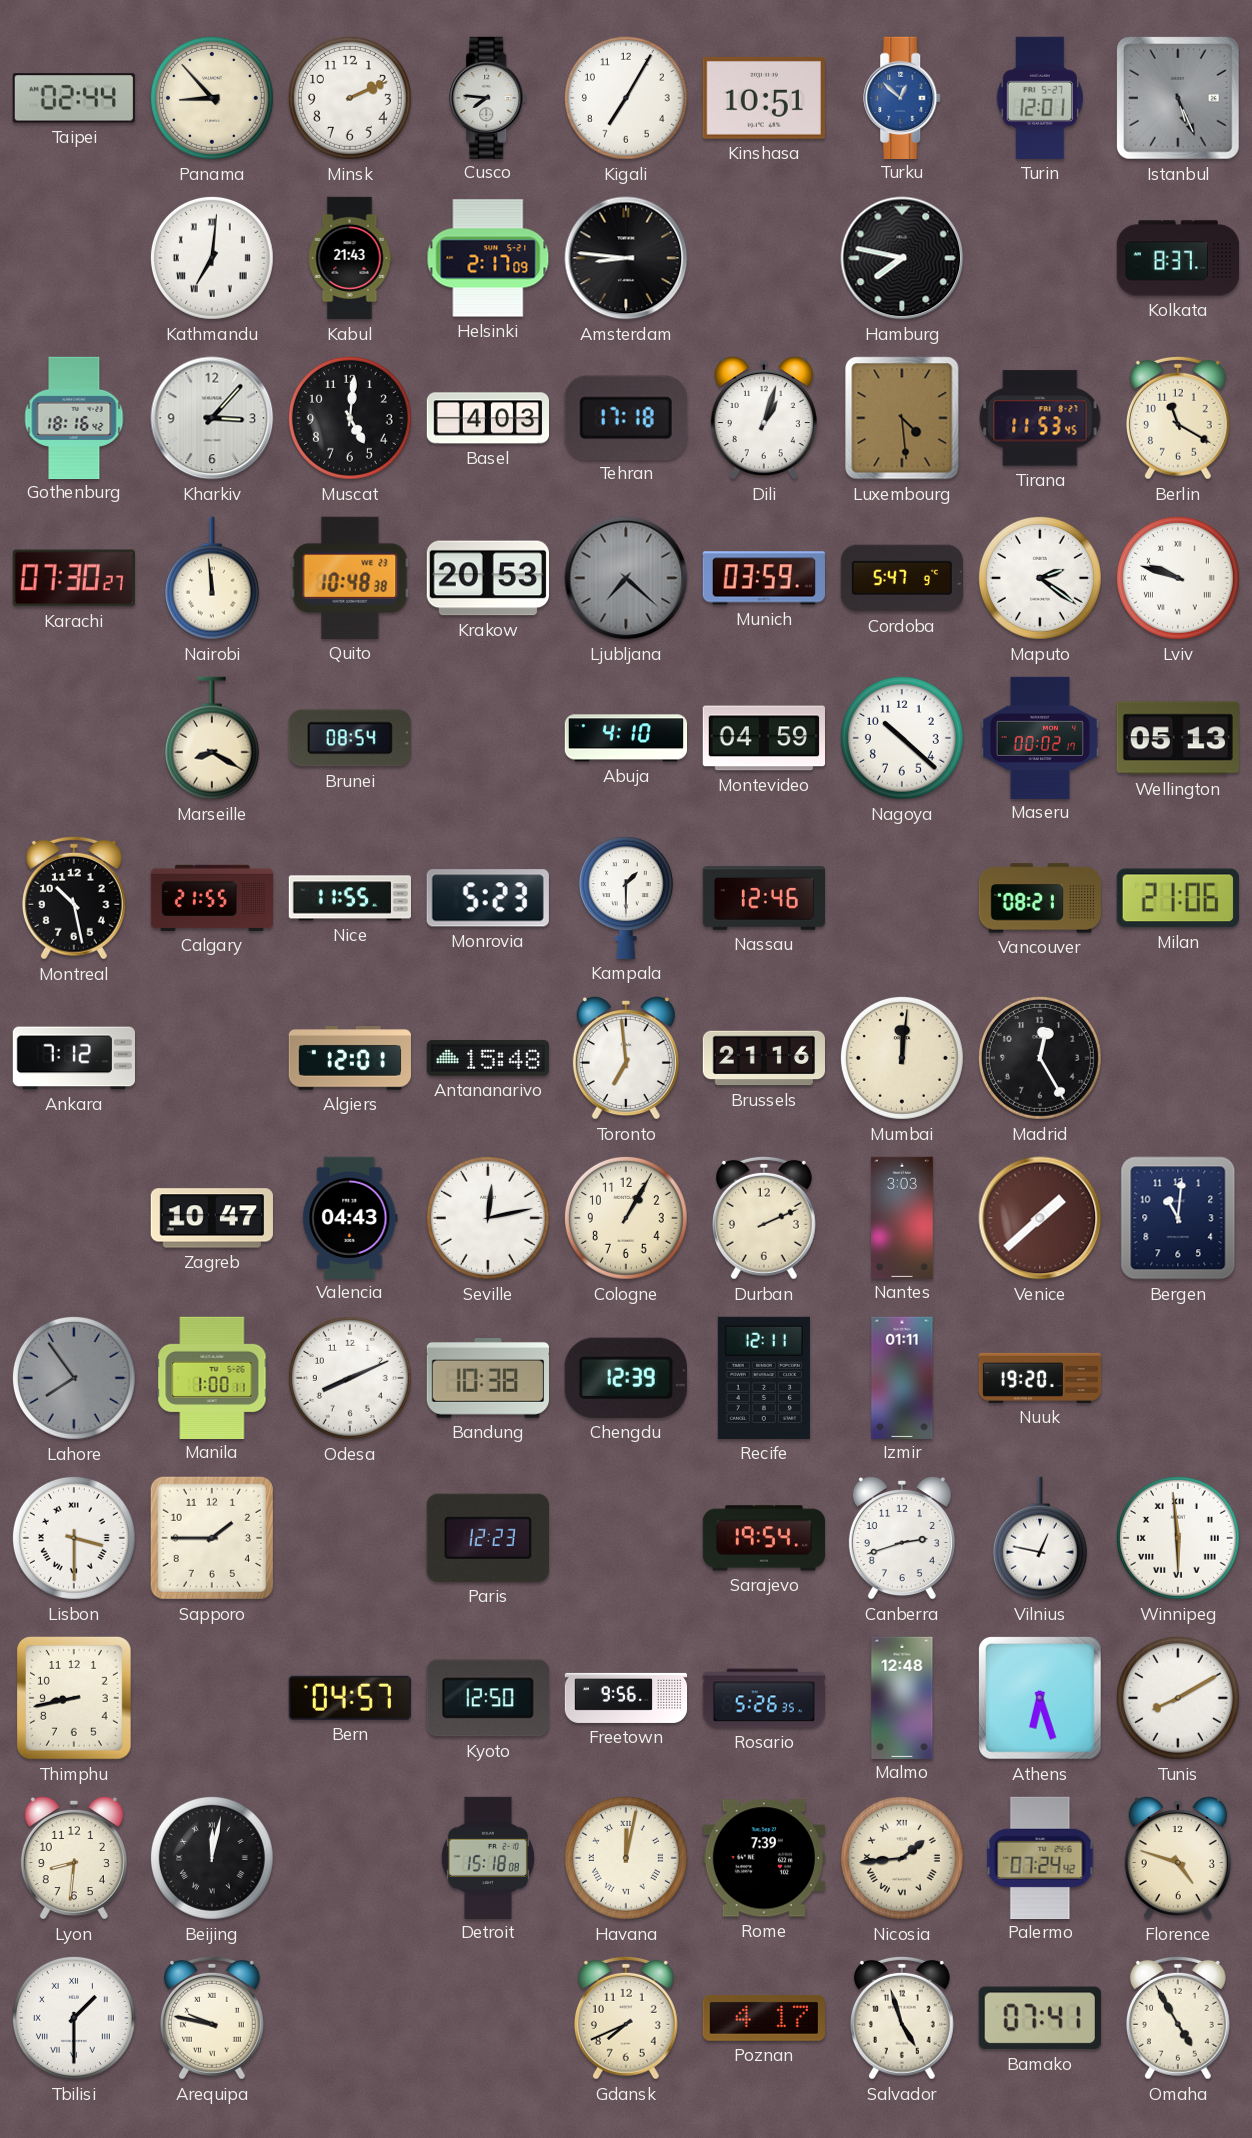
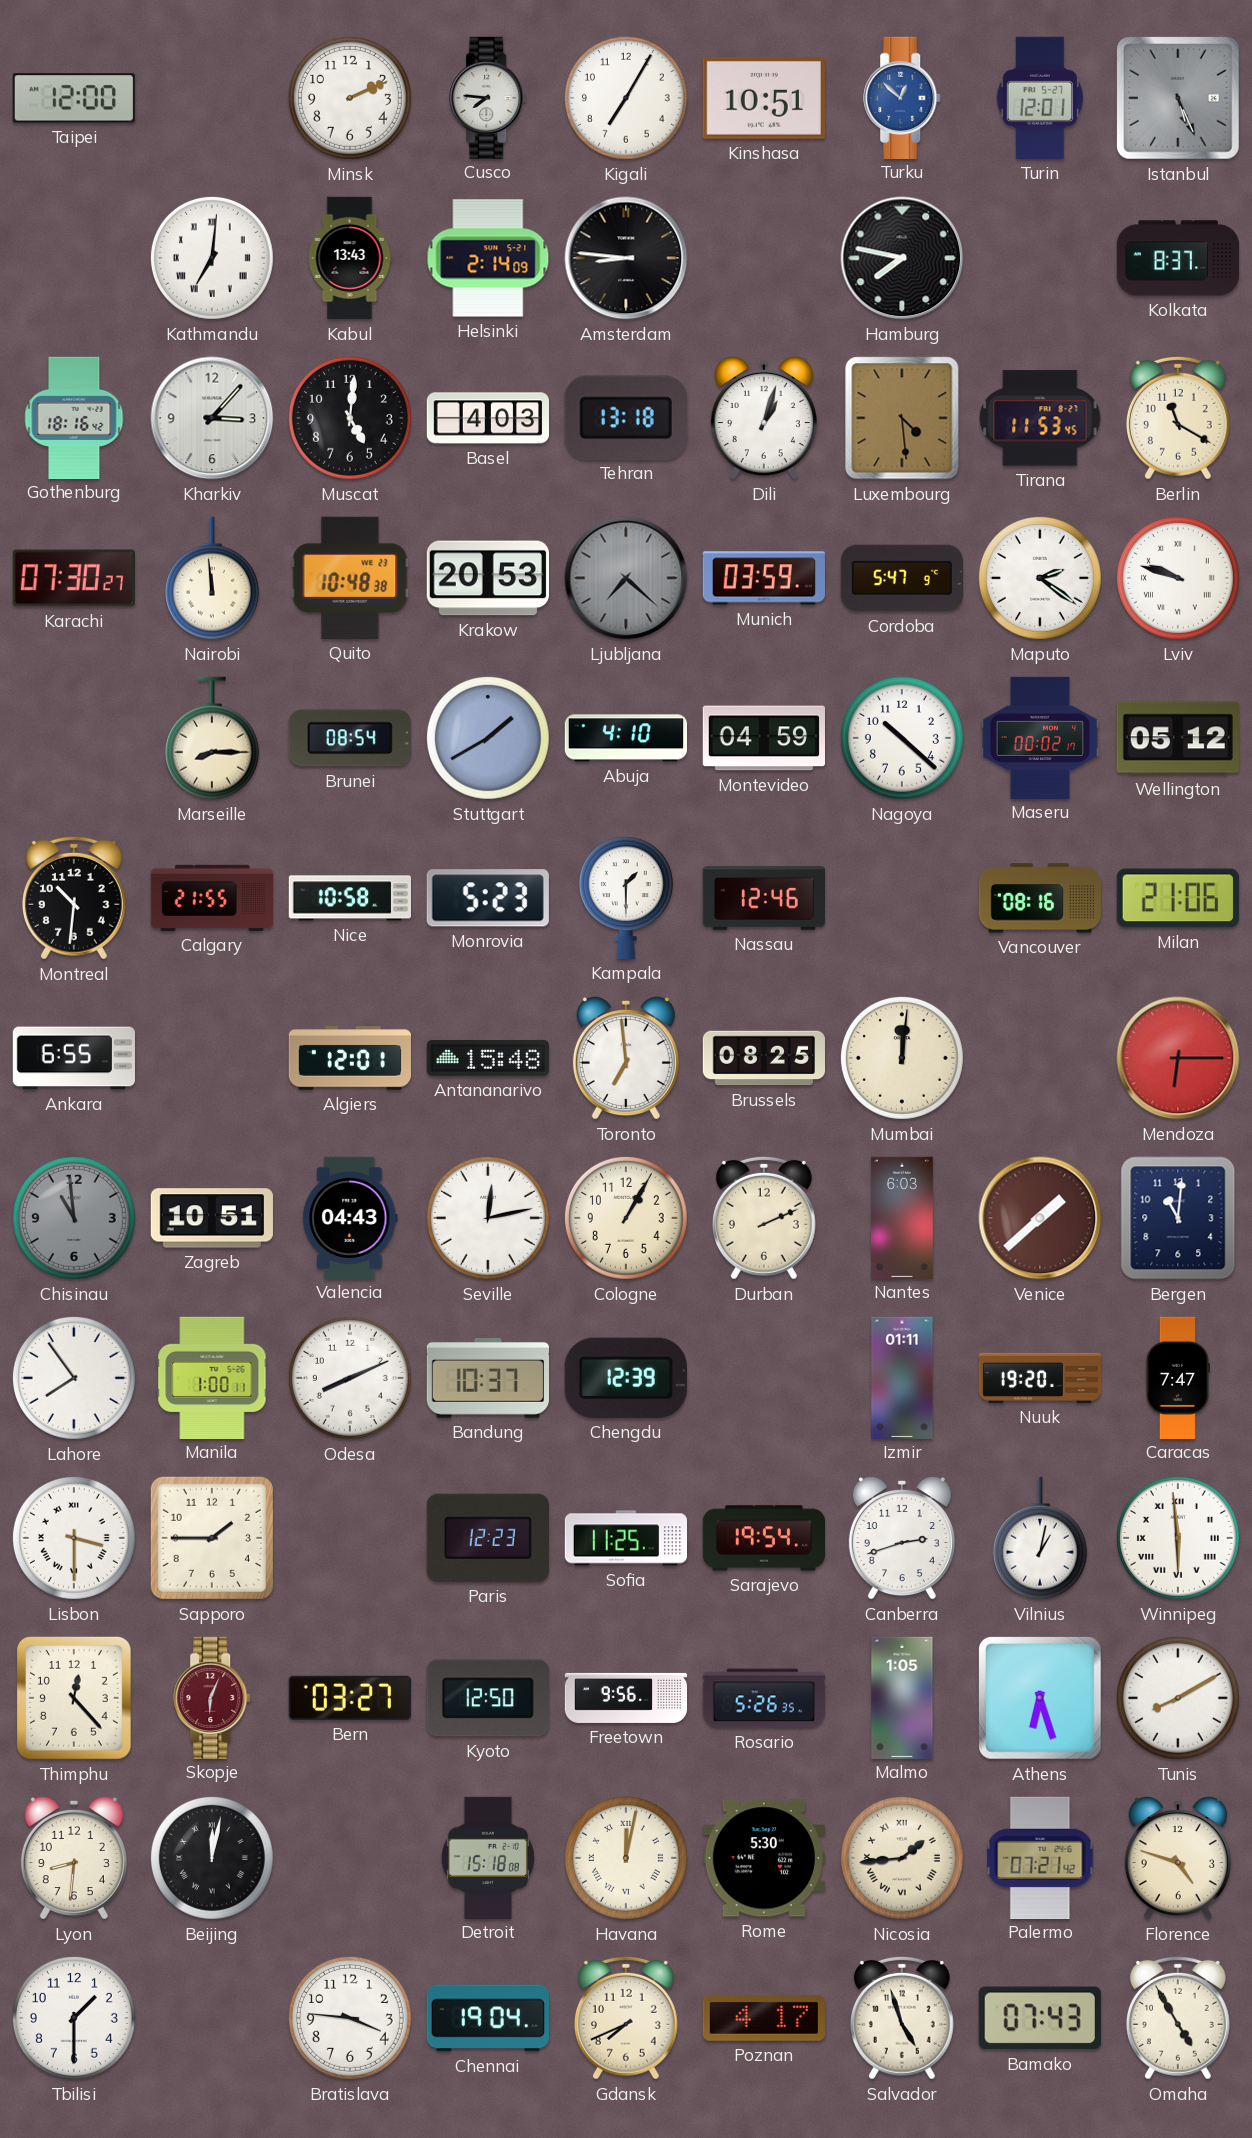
Taipei: 02:44 -> 12:00
Panama: 8:53 -> none
Kabul: 21:43 -> 13:43
Helsinki: 2:17 -> 2:14
Tehran: 17:18 -> 13:18
Marseille: 8:20 -> 8:15
Stuttgart: none -> 1:40
Wellington: 05:13 -> 05:12
Montreal: 10:28 -> 10:31
Nice: 11:55 -> 10:58
Vancouver: 08:21 -> 08:16
Ankara: 7:12 -> 6:55
Brussels: 21:16 -> 08:25
Madrid: 12:25 -> none
Mendoza: none -> 6:15
Chisinau: none -> 10:59
Zagreb: 10:47 -> 10:51
Nantes: 3:03 -> 6:03
Lahore dial: grey -> white
Bandung: 10:38 -> 10:37
Recife: 12:11 -> none
Caracas: none -> 7:47
Sofia: none -> 11:25
Vilnius: 12:47 -> 1:02
Thimphu: 8:43 -> 12:23
Skopje: none -> 6:04
Bern: 04:57 -> 03:27
Malmo: 12:48 -> 1:05
Rome: 7:39 -> 5:30
Palermo: 07:24 -> 07:21
Tbilisi numerals: Roman -> Arabic
Arequipa: 9:47 -> none
Bratislava: none -> 3:46
Chennai: none -> 19:04
Bamako: 07:41 -> 07:43
